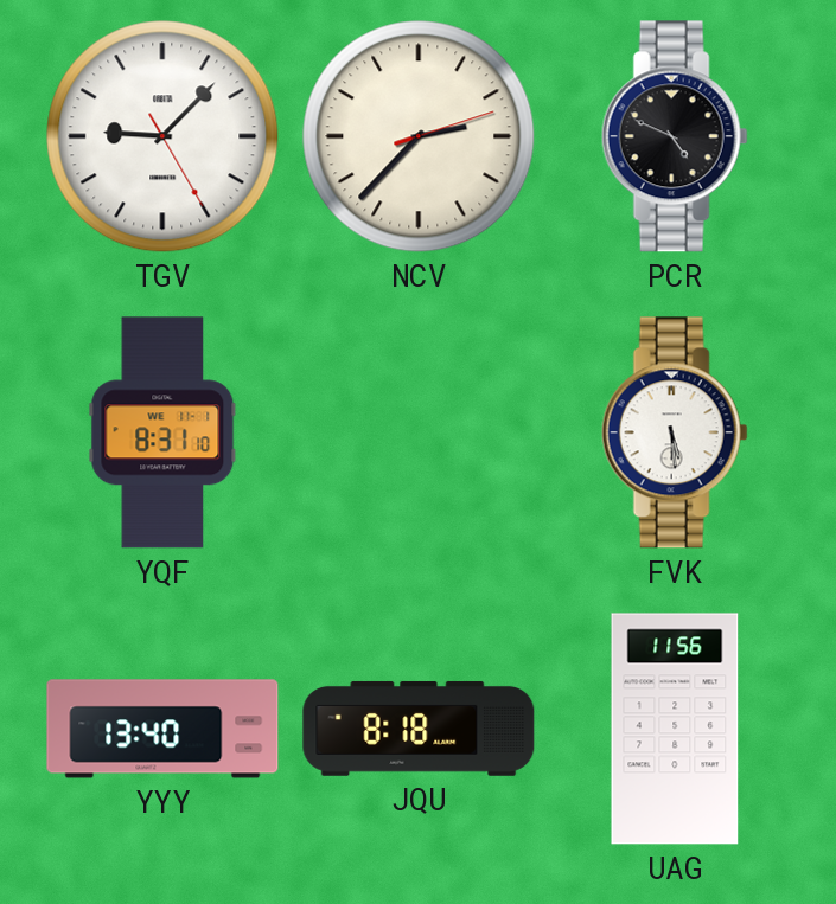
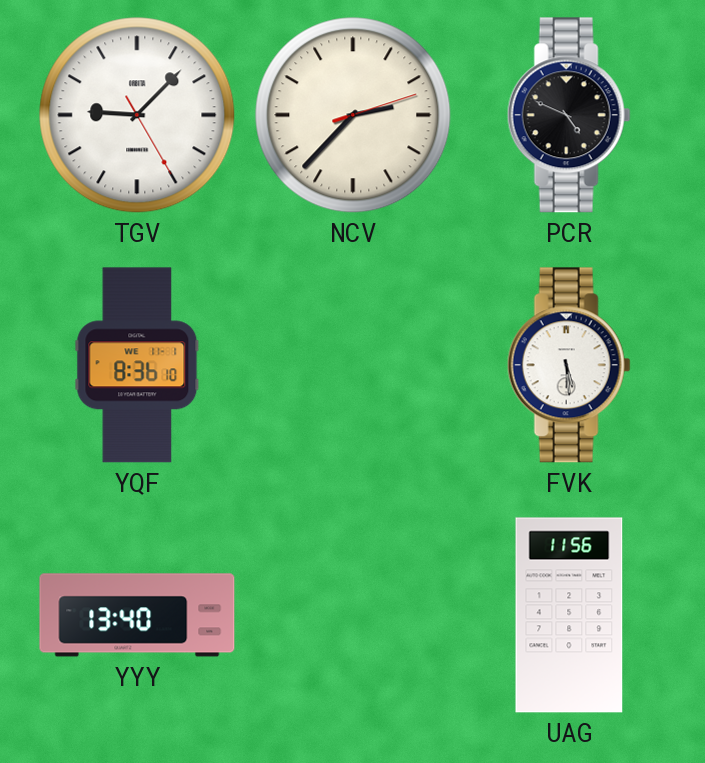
YQF: 8:31 -> 8:36
JQU: 8:18 -> none
